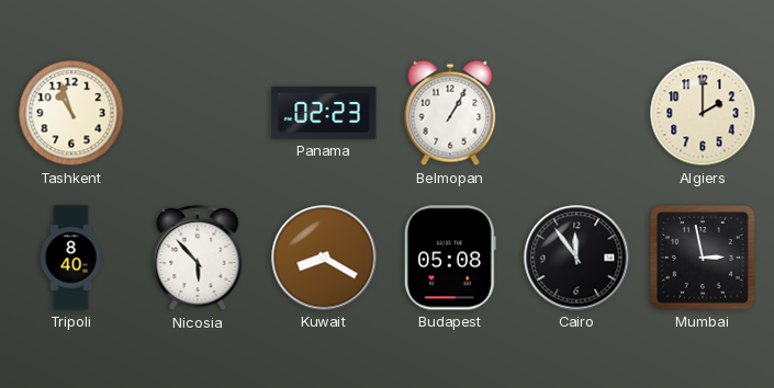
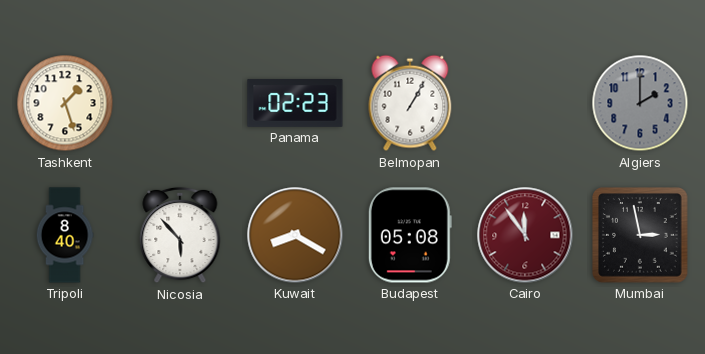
Tashkent: 10:57 -> 1:27
Algiers dial: cream -> grey
Cairo dial: black -> burgundy
